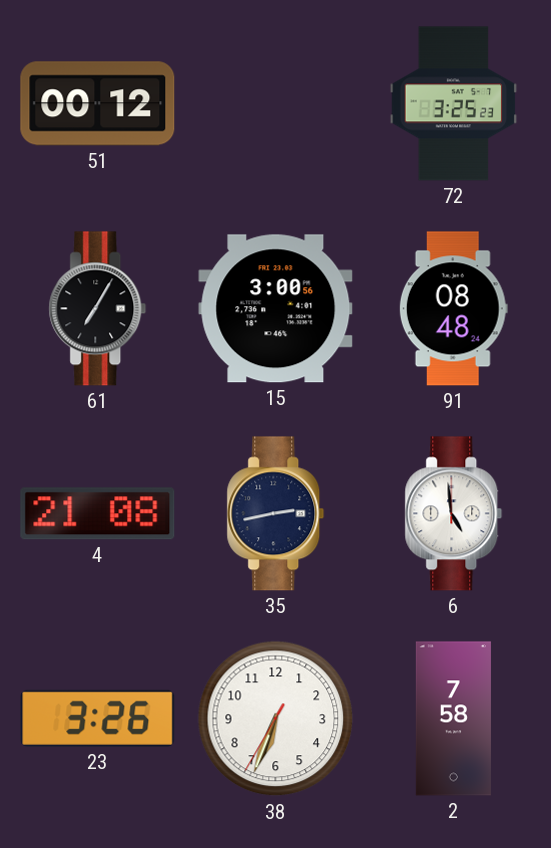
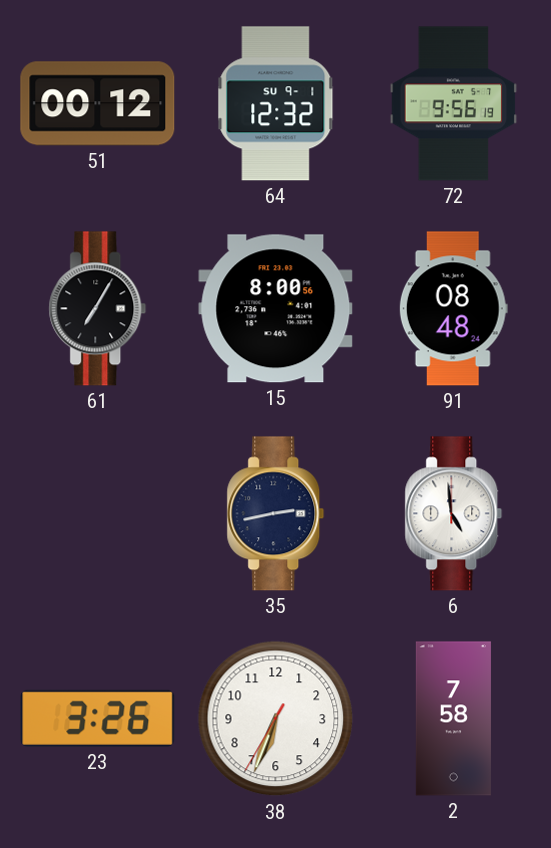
64: none -> 12:32
72: 3:25 -> 9:56
15: 3:00 -> 8:00
4: 21:08 -> none
